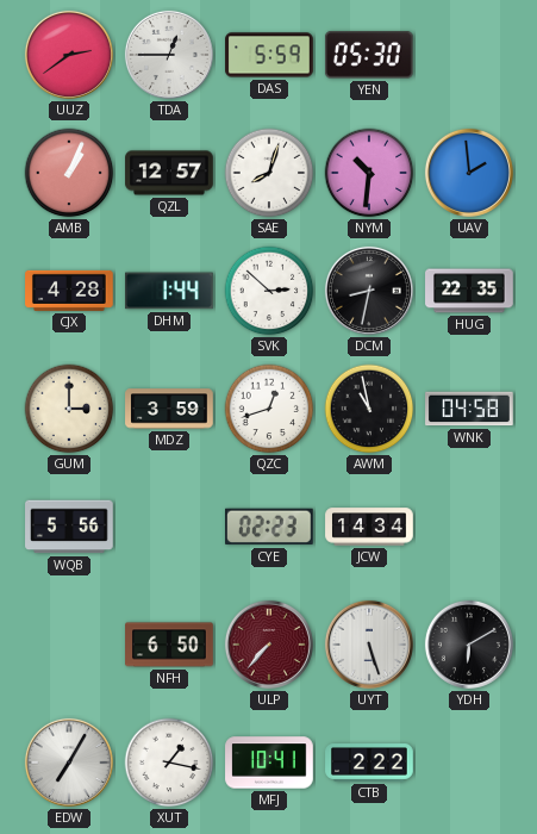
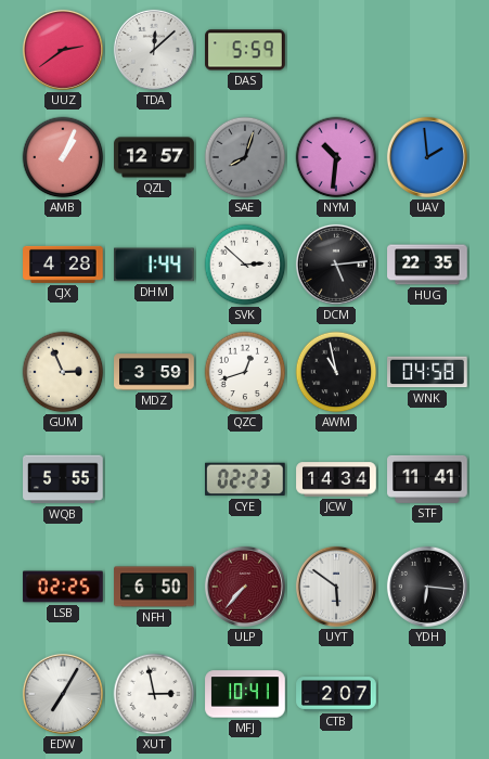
TDA: 12:45 -> 12:08
YEN: 05:30 -> none
SAE dial: white -> grey
DCM: 8:32 -> 5:14
GUM: 3:00 -> 2:56
WQB: 5:56 -> 5:55
STF: none -> 11:41
LSB: none -> 02:25
UYT: 5:27 -> 5:51
YDH: 6:10 -> 6:16
XUT: 1:17 -> 2:58
CTB: 2:22 -> 2:07
